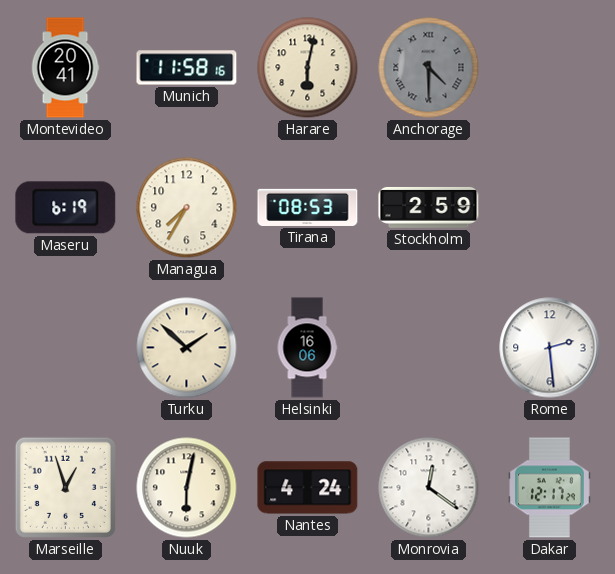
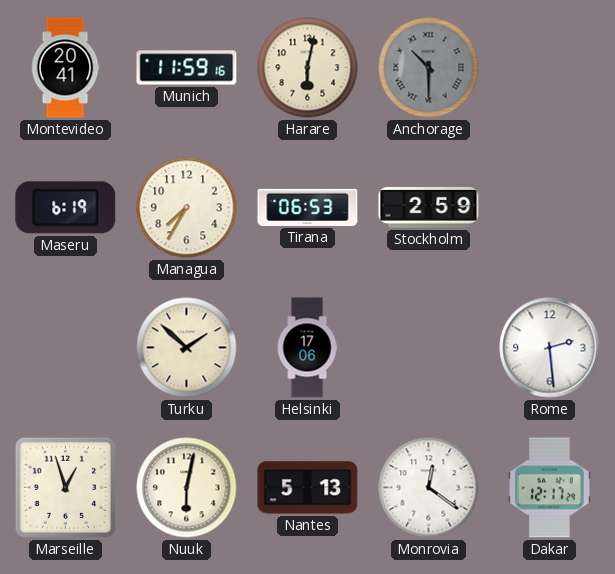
Munich: 11:58 -> 11:59
Anchorage: 4:30 -> 10:30
Tirana: 08:53 -> 06:53
Helsinki: 16:06 -> 17:06
Nantes: 4:24 -> 5:13
